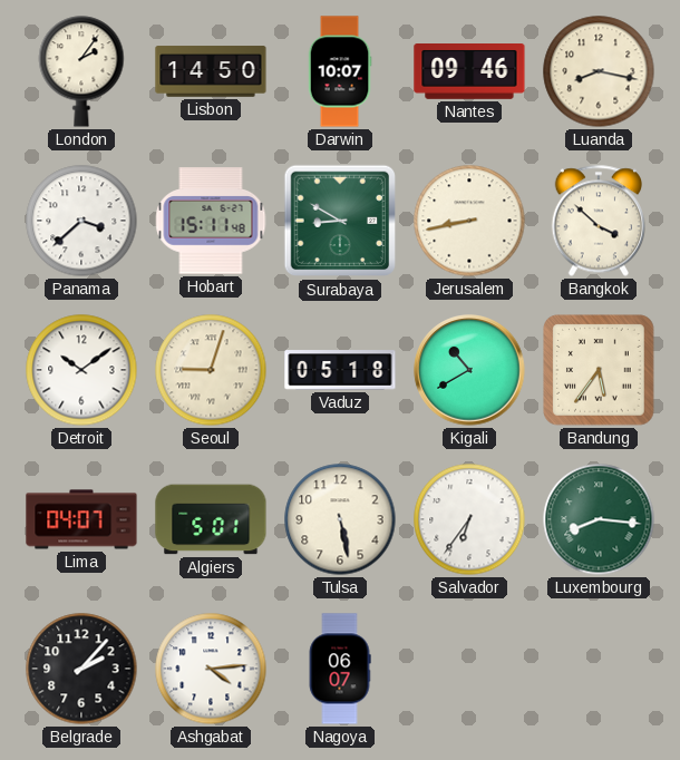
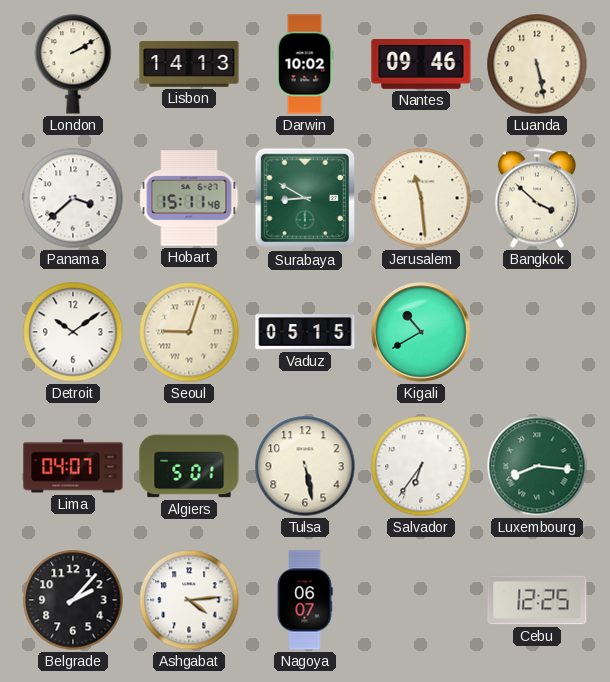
London: 2:06 -> 2:10
Lisbon: 14:50 -> 14:13
Darwin: 10:07 -> 10:02
Luanda: 8:17 -> 5:28
Jerusalem: 8:43 -> 11:29
Vaduz: 05:18 -> 05:15
Bandung: 5:36 -> none
Cebu: none -> 12:25
